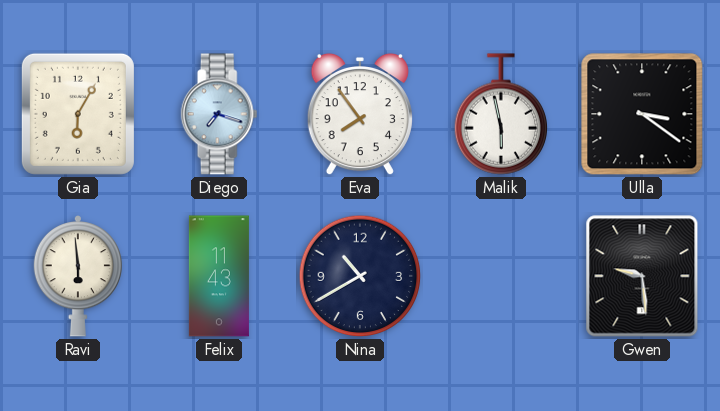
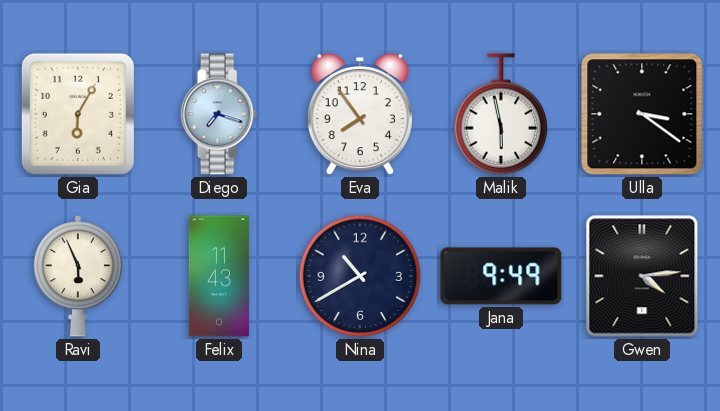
Ravi: 5:59 -> 5:56
Jana: none -> 9:49
Gwen: 9:29 -> 4:14
